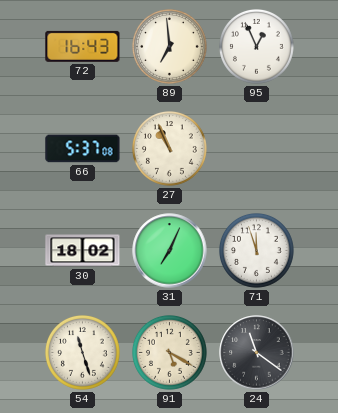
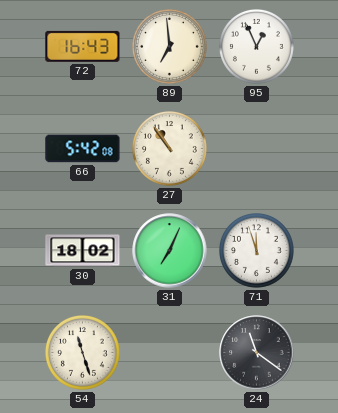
66: 5:37 -> 5:42
27: 10:56 -> 10:54
91: 5:20 -> none
